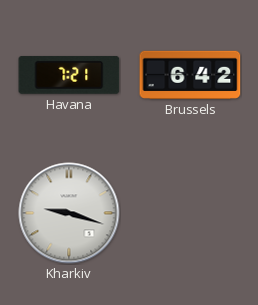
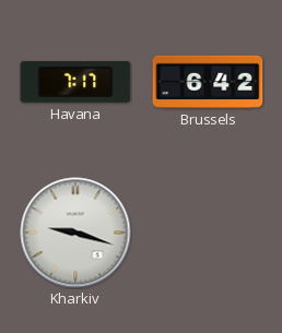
Havana: 7:21 -> 7:17
